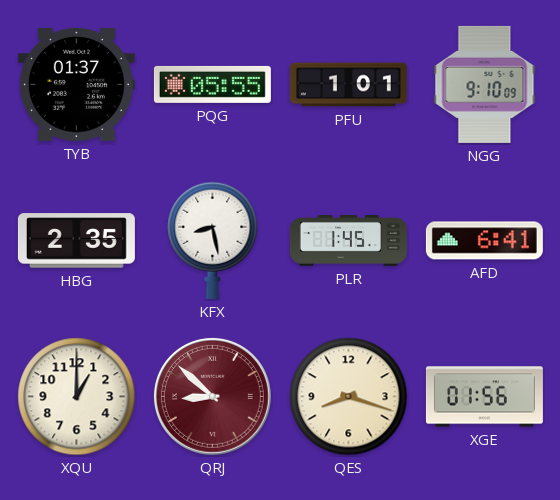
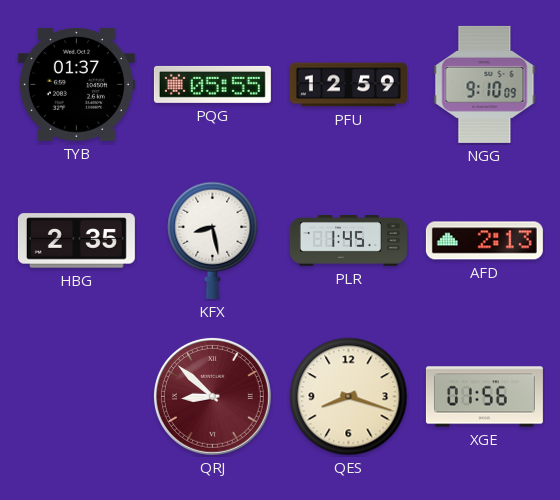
PFU: 1:01 -> 12:59
AFD: 6:41 -> 2:13
XQU: 1:00 -> none
